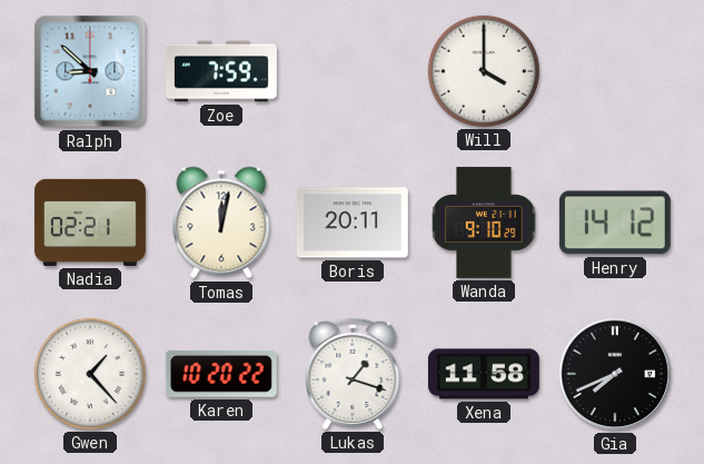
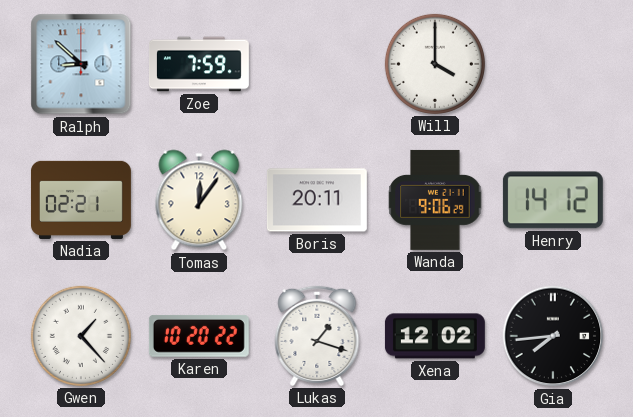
Tomas: 12:02 -> 12:06
Wanda: 9:10 -> 9:06
Xena: 11:58 -> 12:02
Gia: 7:41 -> 7:44
